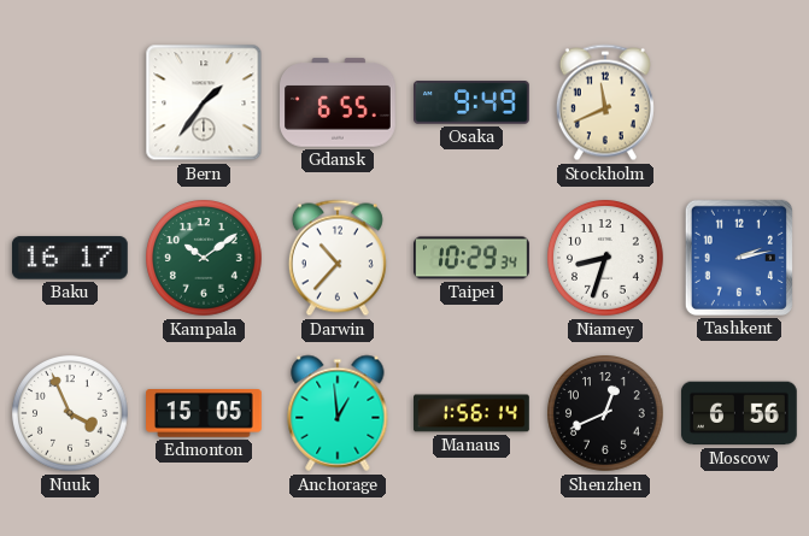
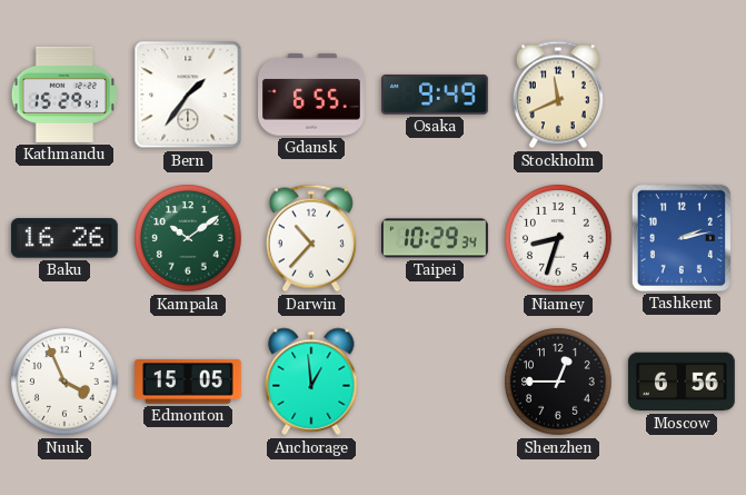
Kathmandu: none -> 15:29
Baku: 16:17 -> 16:26
Manaus: 1:56 -> none
Shenzhen: 12:41 -> 12:45
